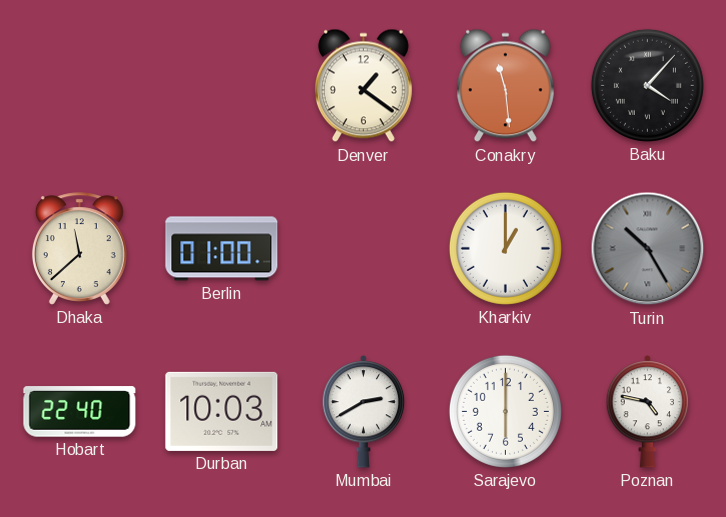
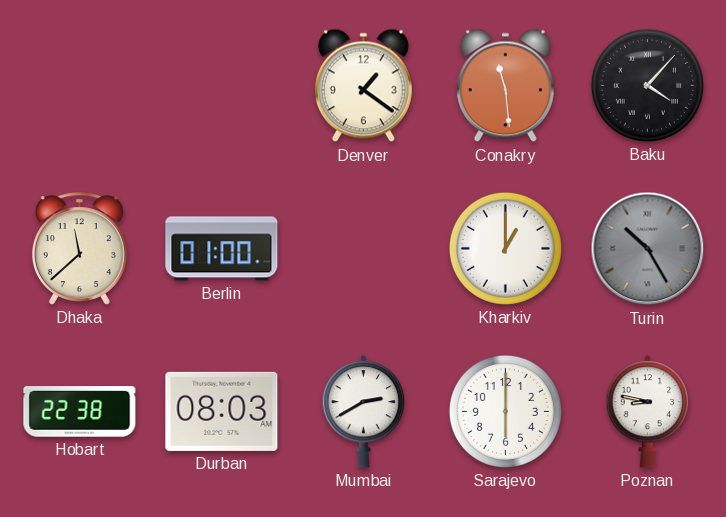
Hobart: 22:40 -> 22:38
Durban: 10:03 -> 08:03
Poznan: 4:47 -> 8:47
